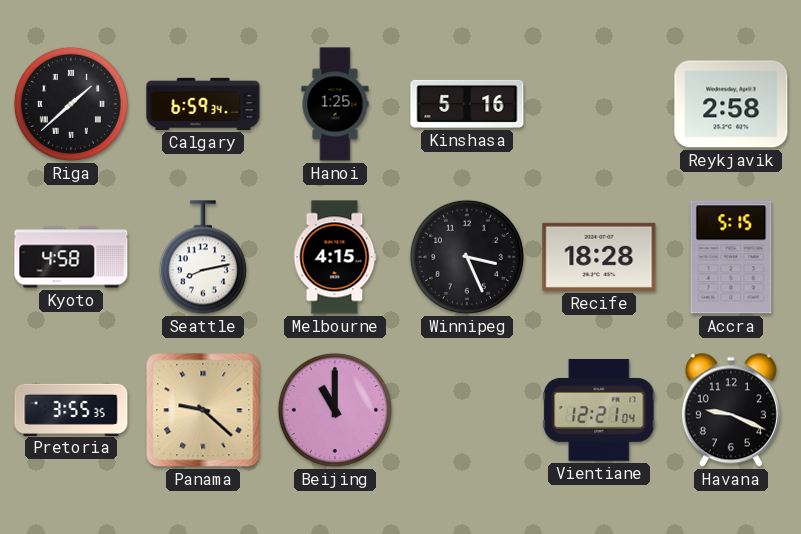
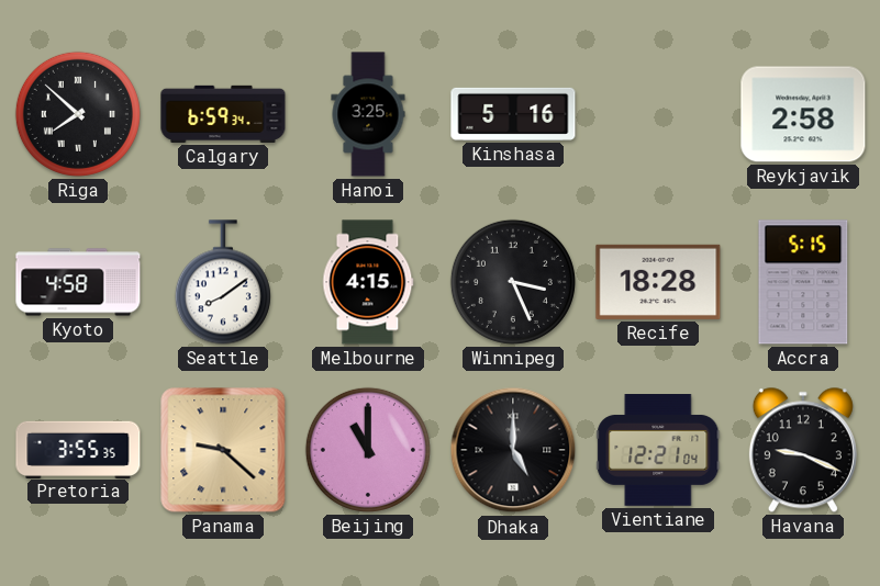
Riga: 1:38 -> 7:52
Hanoi: 1:25 -> 3:25
Seattle: 8:13 -> 8:09
Dhaka: none -> 5:00
